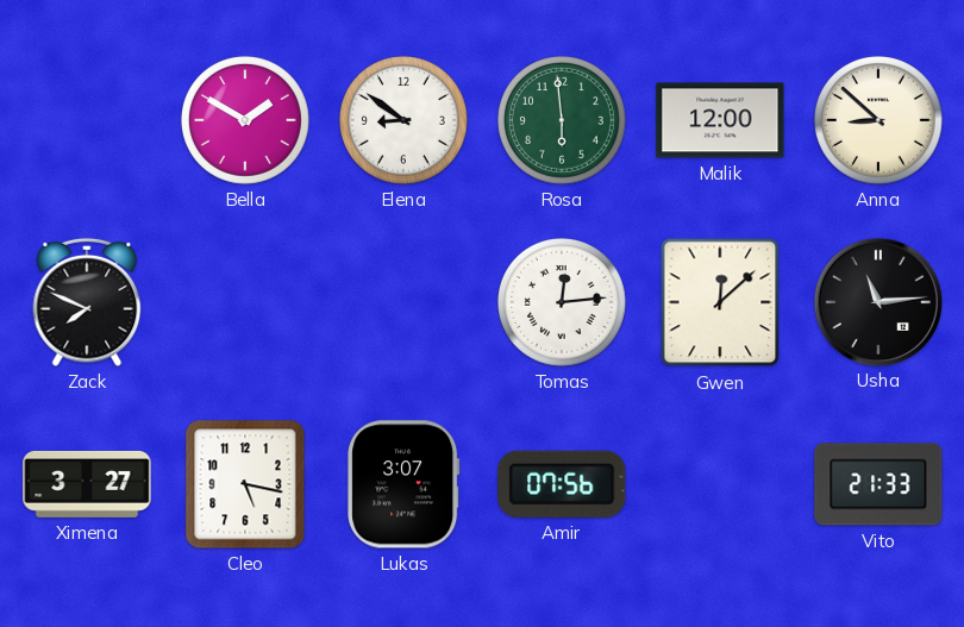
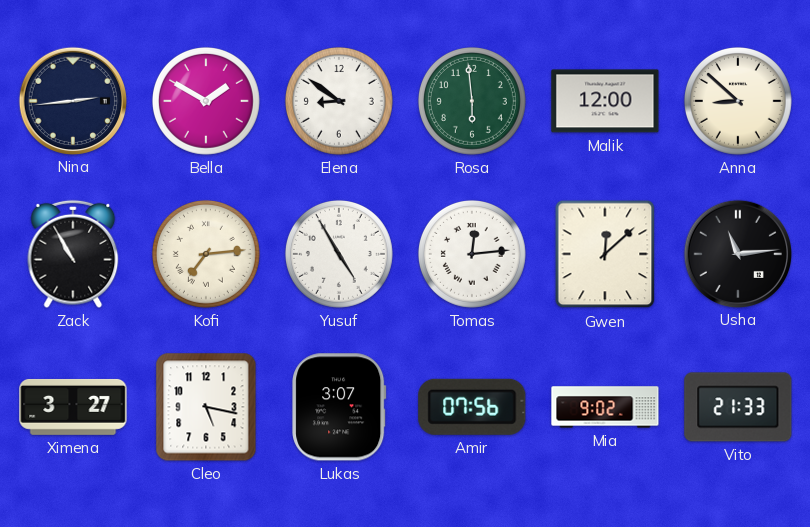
Nina: none -> 2:44
Zack: 7:49 -> 10:55
Kofi: none -> 7:14
Yusuf: none -> 4:55
Mia: none -> 9:02
